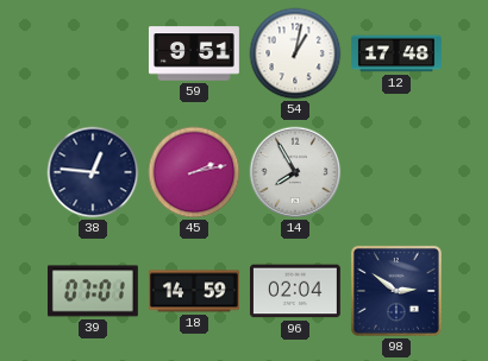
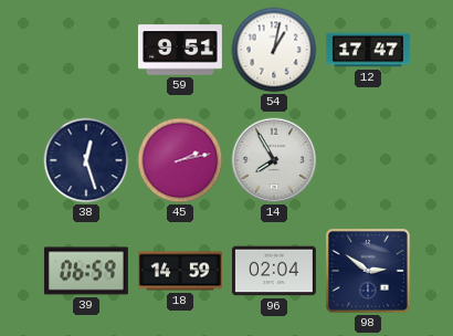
12: 17:48 -> 17:47
38: 12:46 -> 12:27
39: 07:01 -> 06:59
